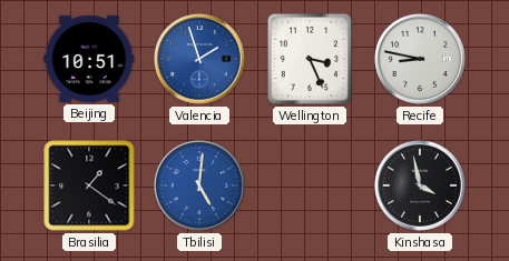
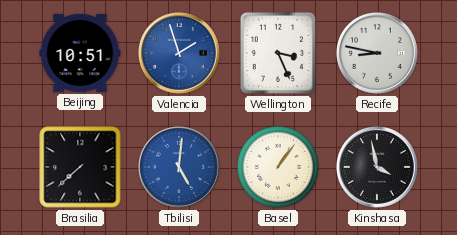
Brasilia: 1:21 -> 7:38
Basel: none -> 1:06
